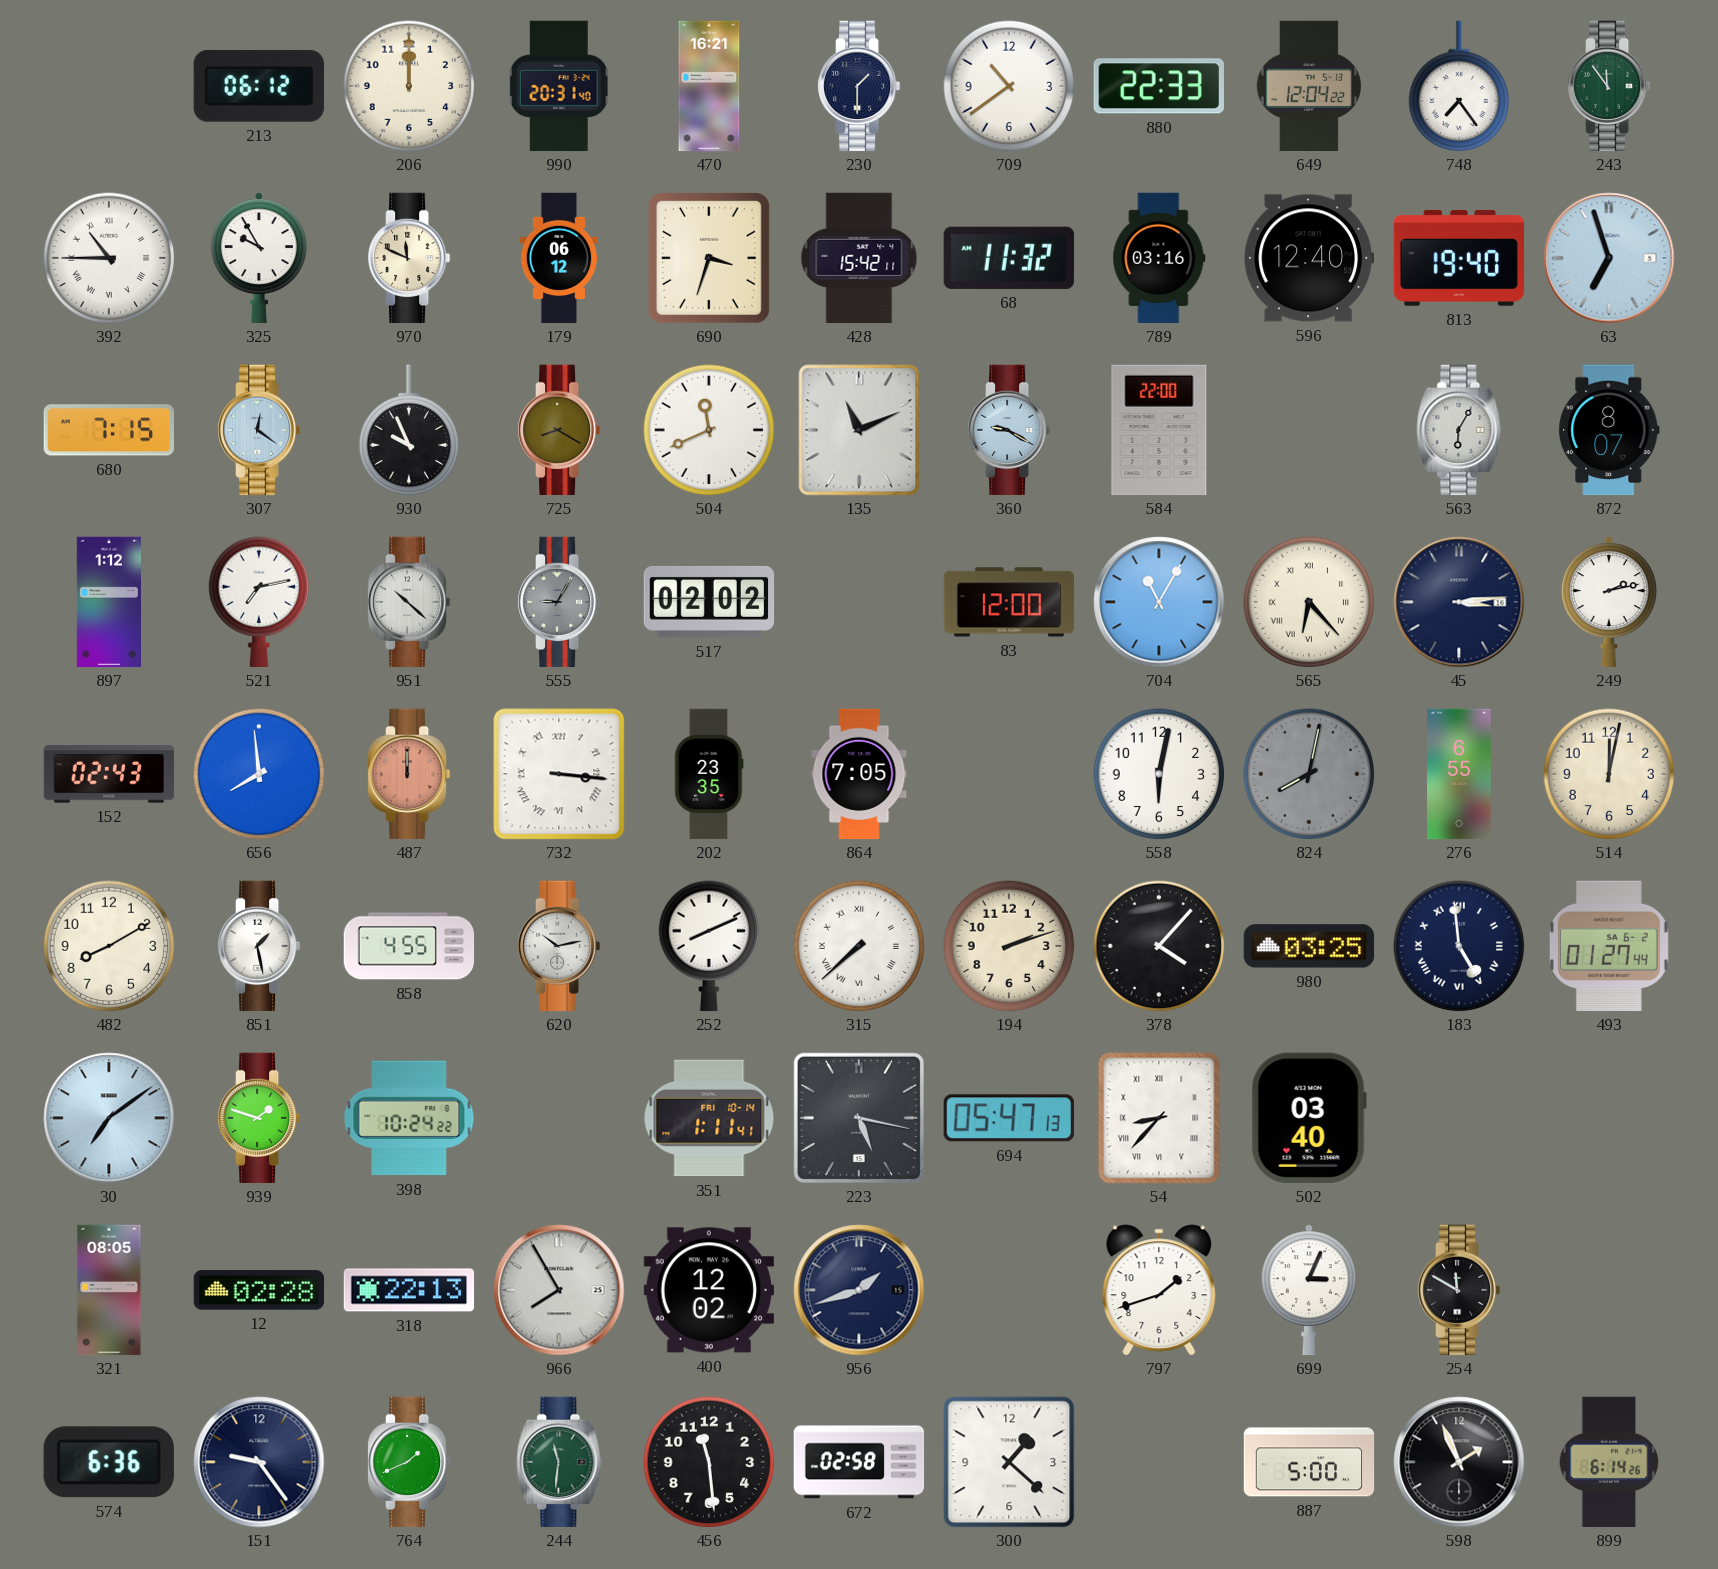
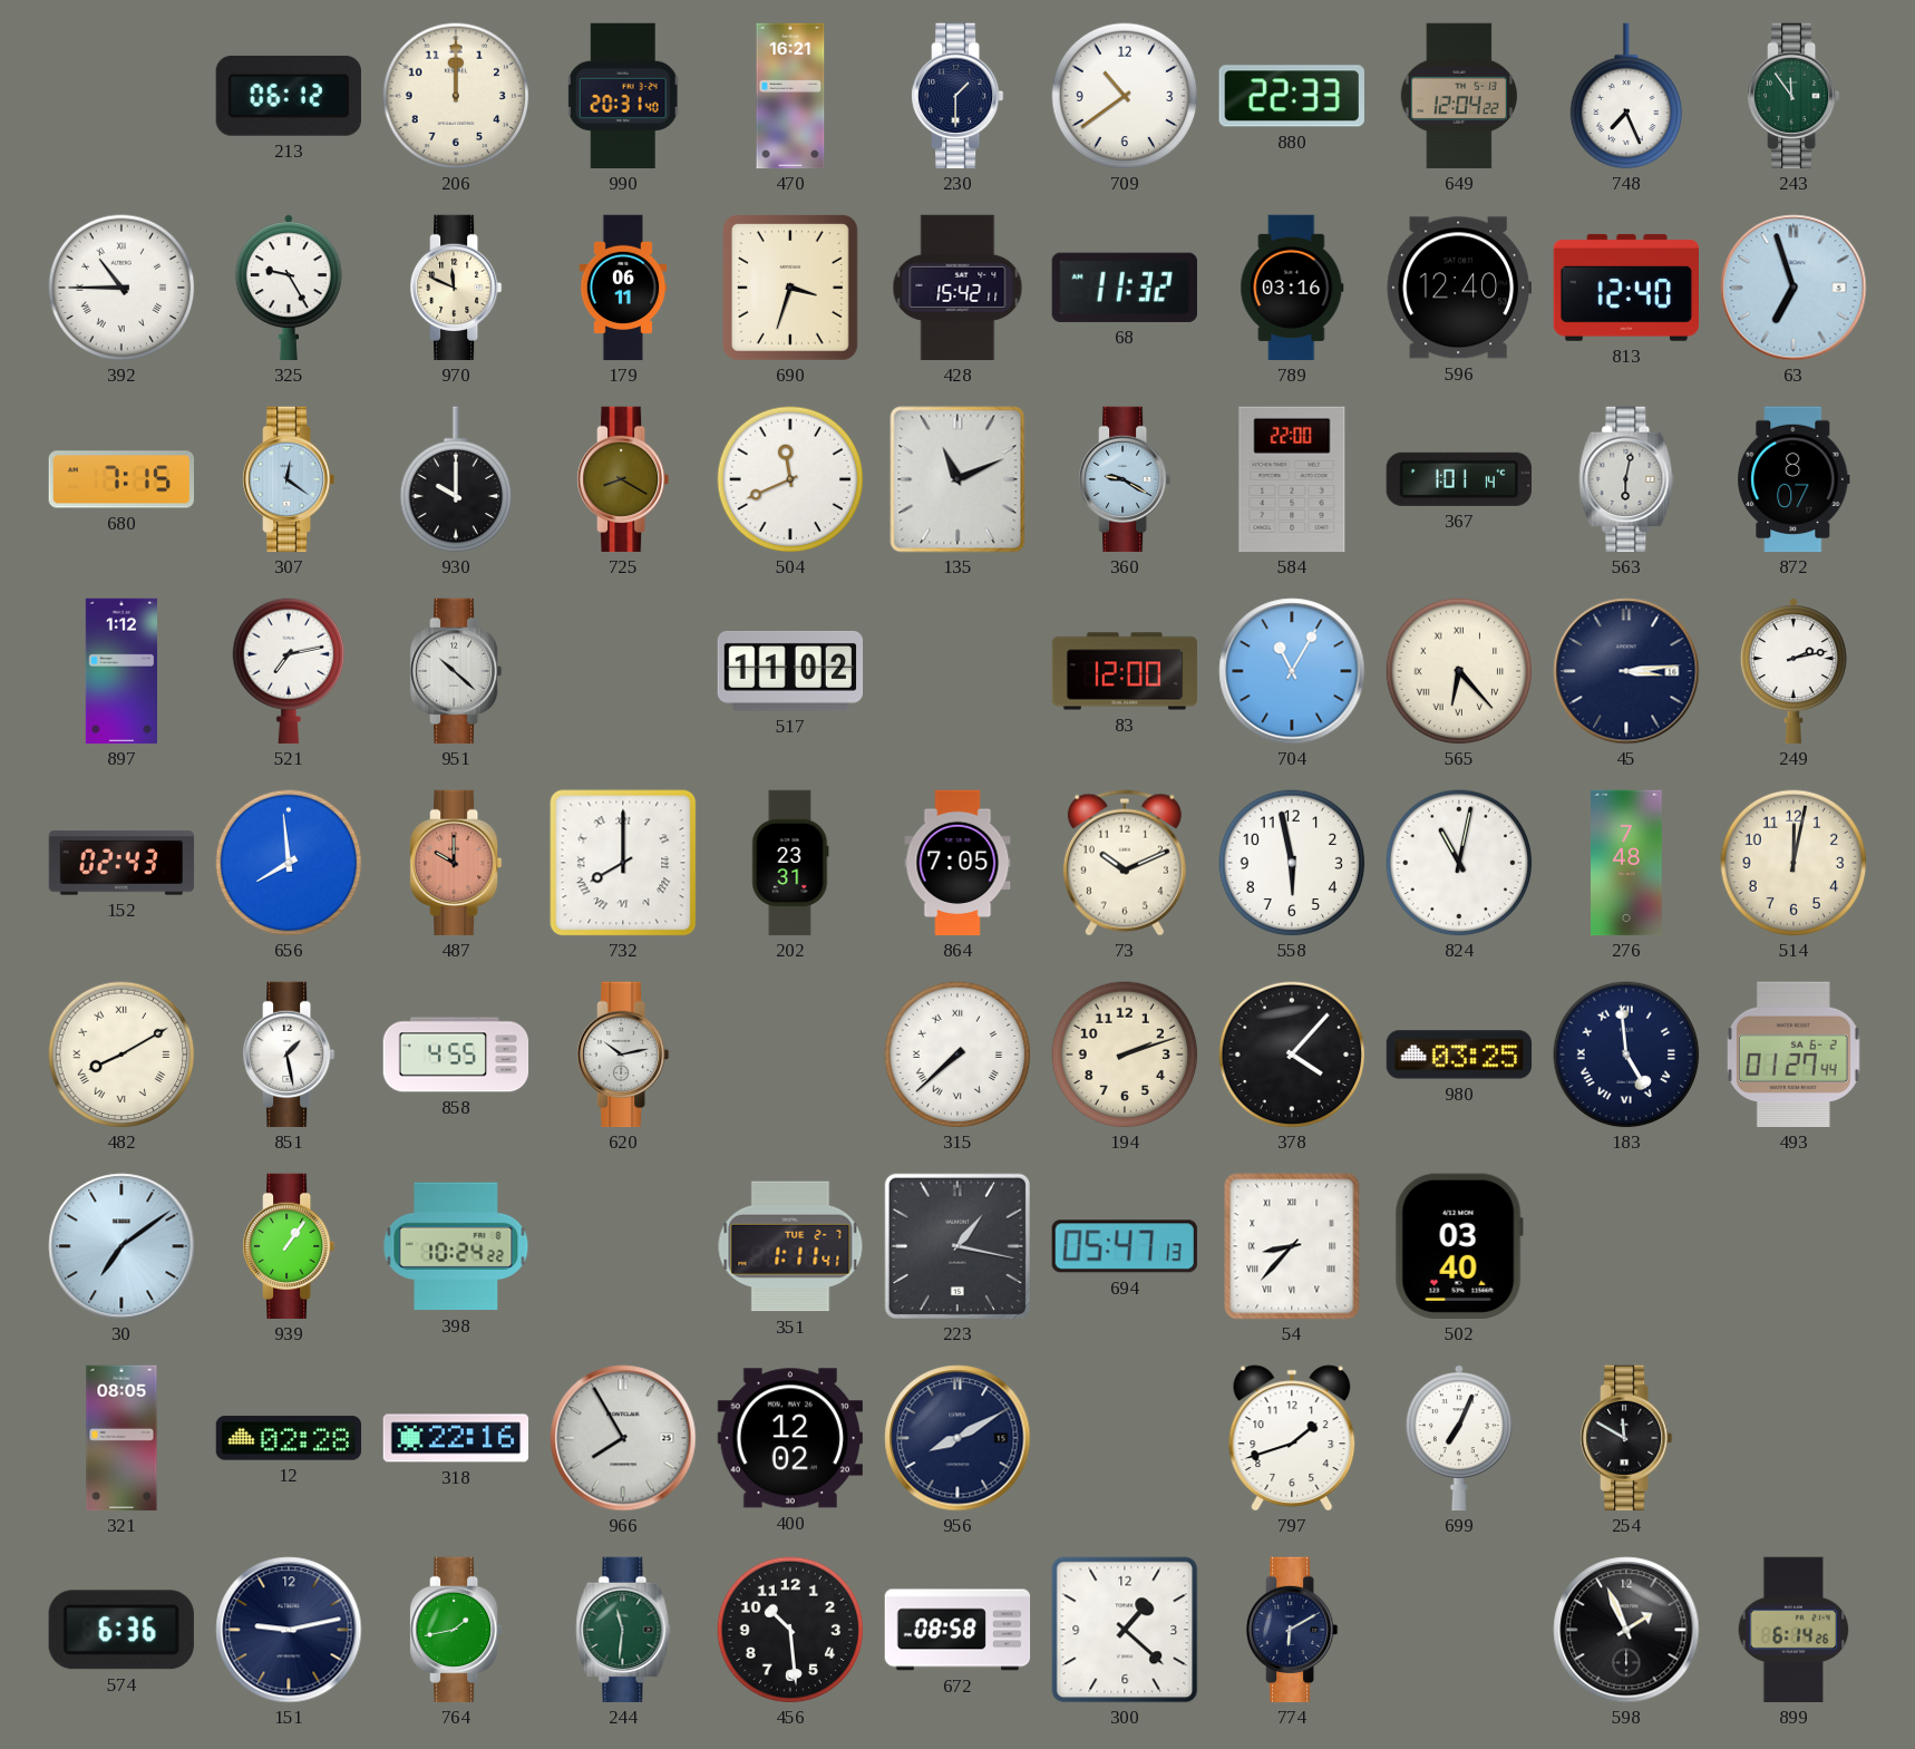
748: 7:24 -> 7:26
325: 9:55 -> 9:25
179: 06:12 -> 06:11
813: 19:40 -> 12:40
930: 9:56 -> 10:00
367: none -> 1:01
563: 6:05 -> 6:02
555: 9:05 -> none
517: 02:02 -> 11:02
487: 12:00 -> 10:00
732: 3:16 -> 8:00
202: 23:35 -> 23:31
73: none -> 10:11
558: 6:02 -> 5:58
824: 8:02 -> 11:02
824 dial: grey -> white
276: 6:55 -> 7:48
482 numerals: Arabic -> Roman
252: 8:11 -> none
939: 1:48 -> 1:06
351 date: FRI 10-14 -> TUE 2-7
223: 5:17 -> 1:17
318: 22:13 -> 22:16
956: 1:42 -> 8:10
699: 3:04 -> 7:04
151: 9:24 -> 9:13
764: 1:41 -> 1:43
456: 11:29 -> 10:29
672: 02:58 -> 08:58
774: none -> 6:10
887: 5:00 -> none
